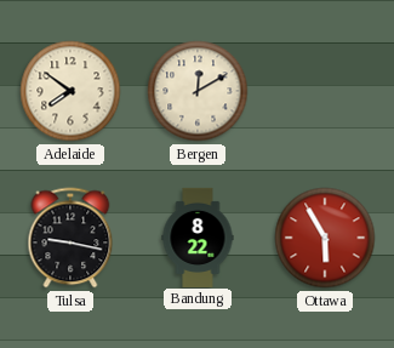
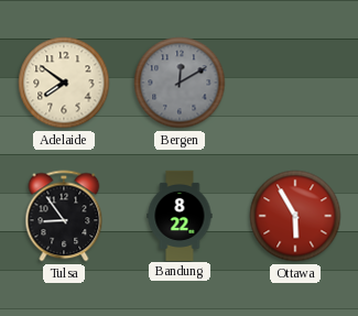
Bergen dial: cream -> grey
Tulsa: 9:17 -> 8:54
